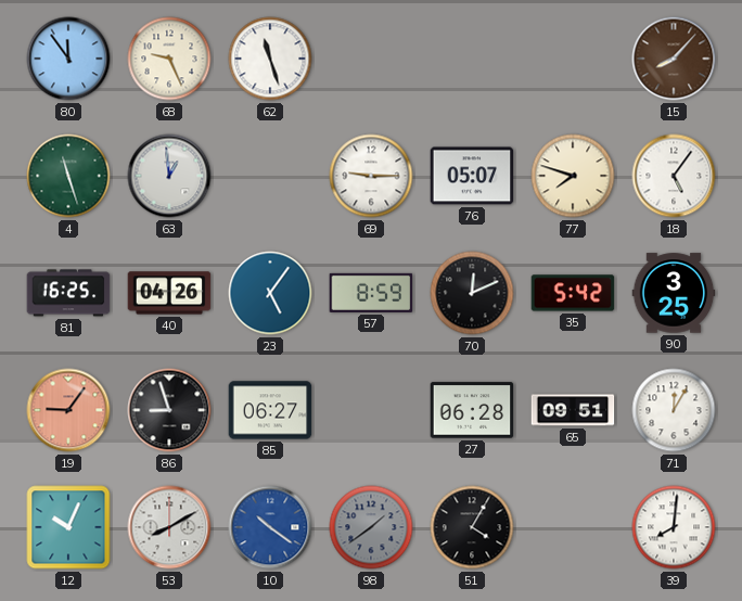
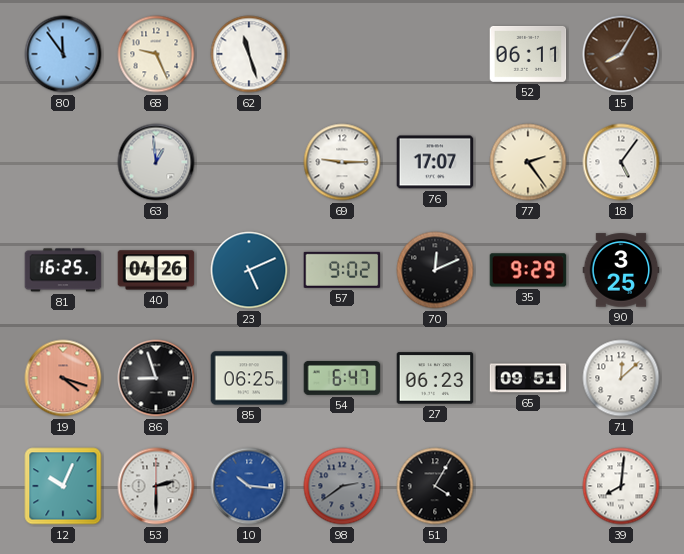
52: none -> 06:11
15: 8:07 -> 8:05
4: 11:27 -> none
76: 05:07 -> 17:07
77: 7:48 -> 2:24
23: 5:06 -> 5:11
57: 8:59 -> 9:02
35: 5:42 -> 9:29
19: 9:06 -> 4:18
85: 06:27 -> 06:25
54: none -> 6:47
27: 06:28 -> 06:23
71: 12:05 -> 12:08
53: 8:10 -> 2:30
10: 10:21 -> 10:16
98: 1:39 -> 2:39
